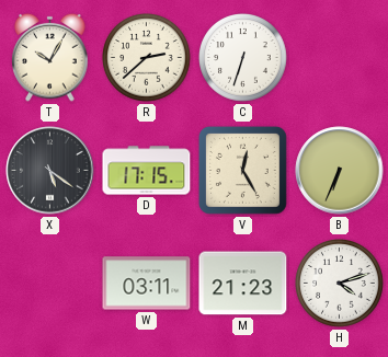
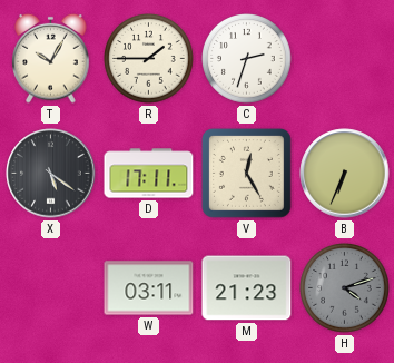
R: 2:38 -> 1:45
C: 6:33 -> 2:33
D: 17:15 -> 17:11
H dial: white -> grey
